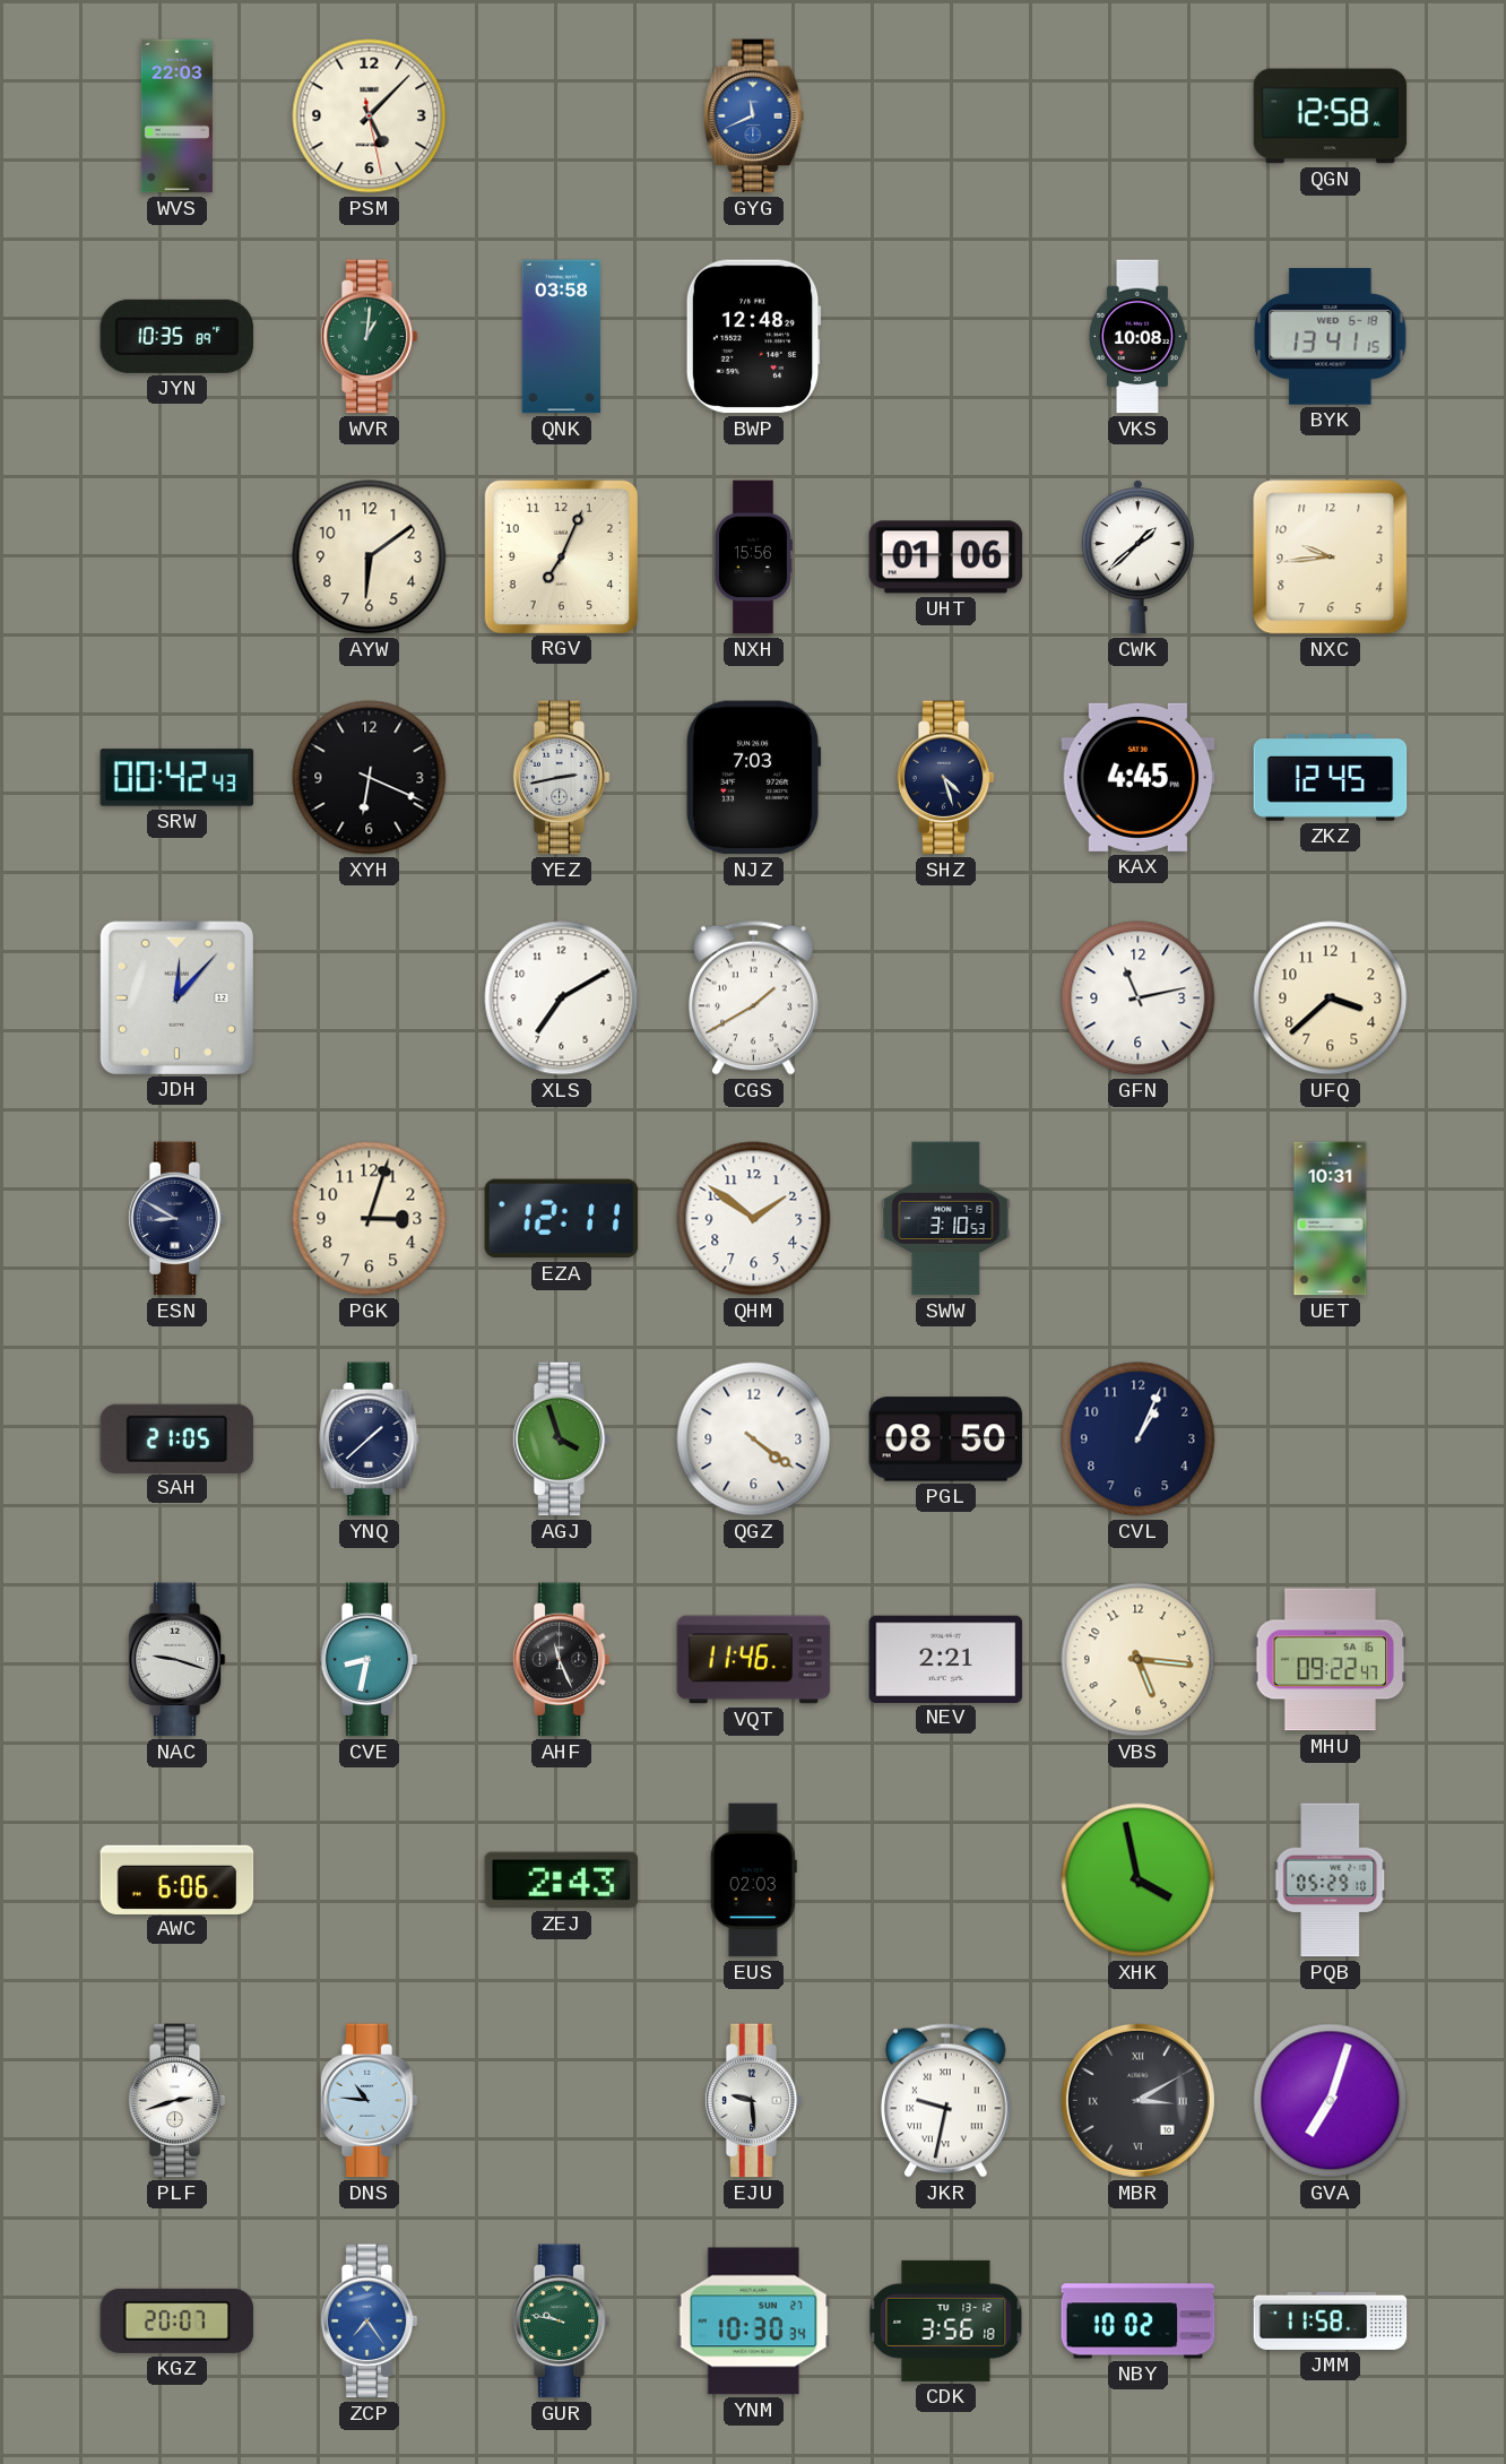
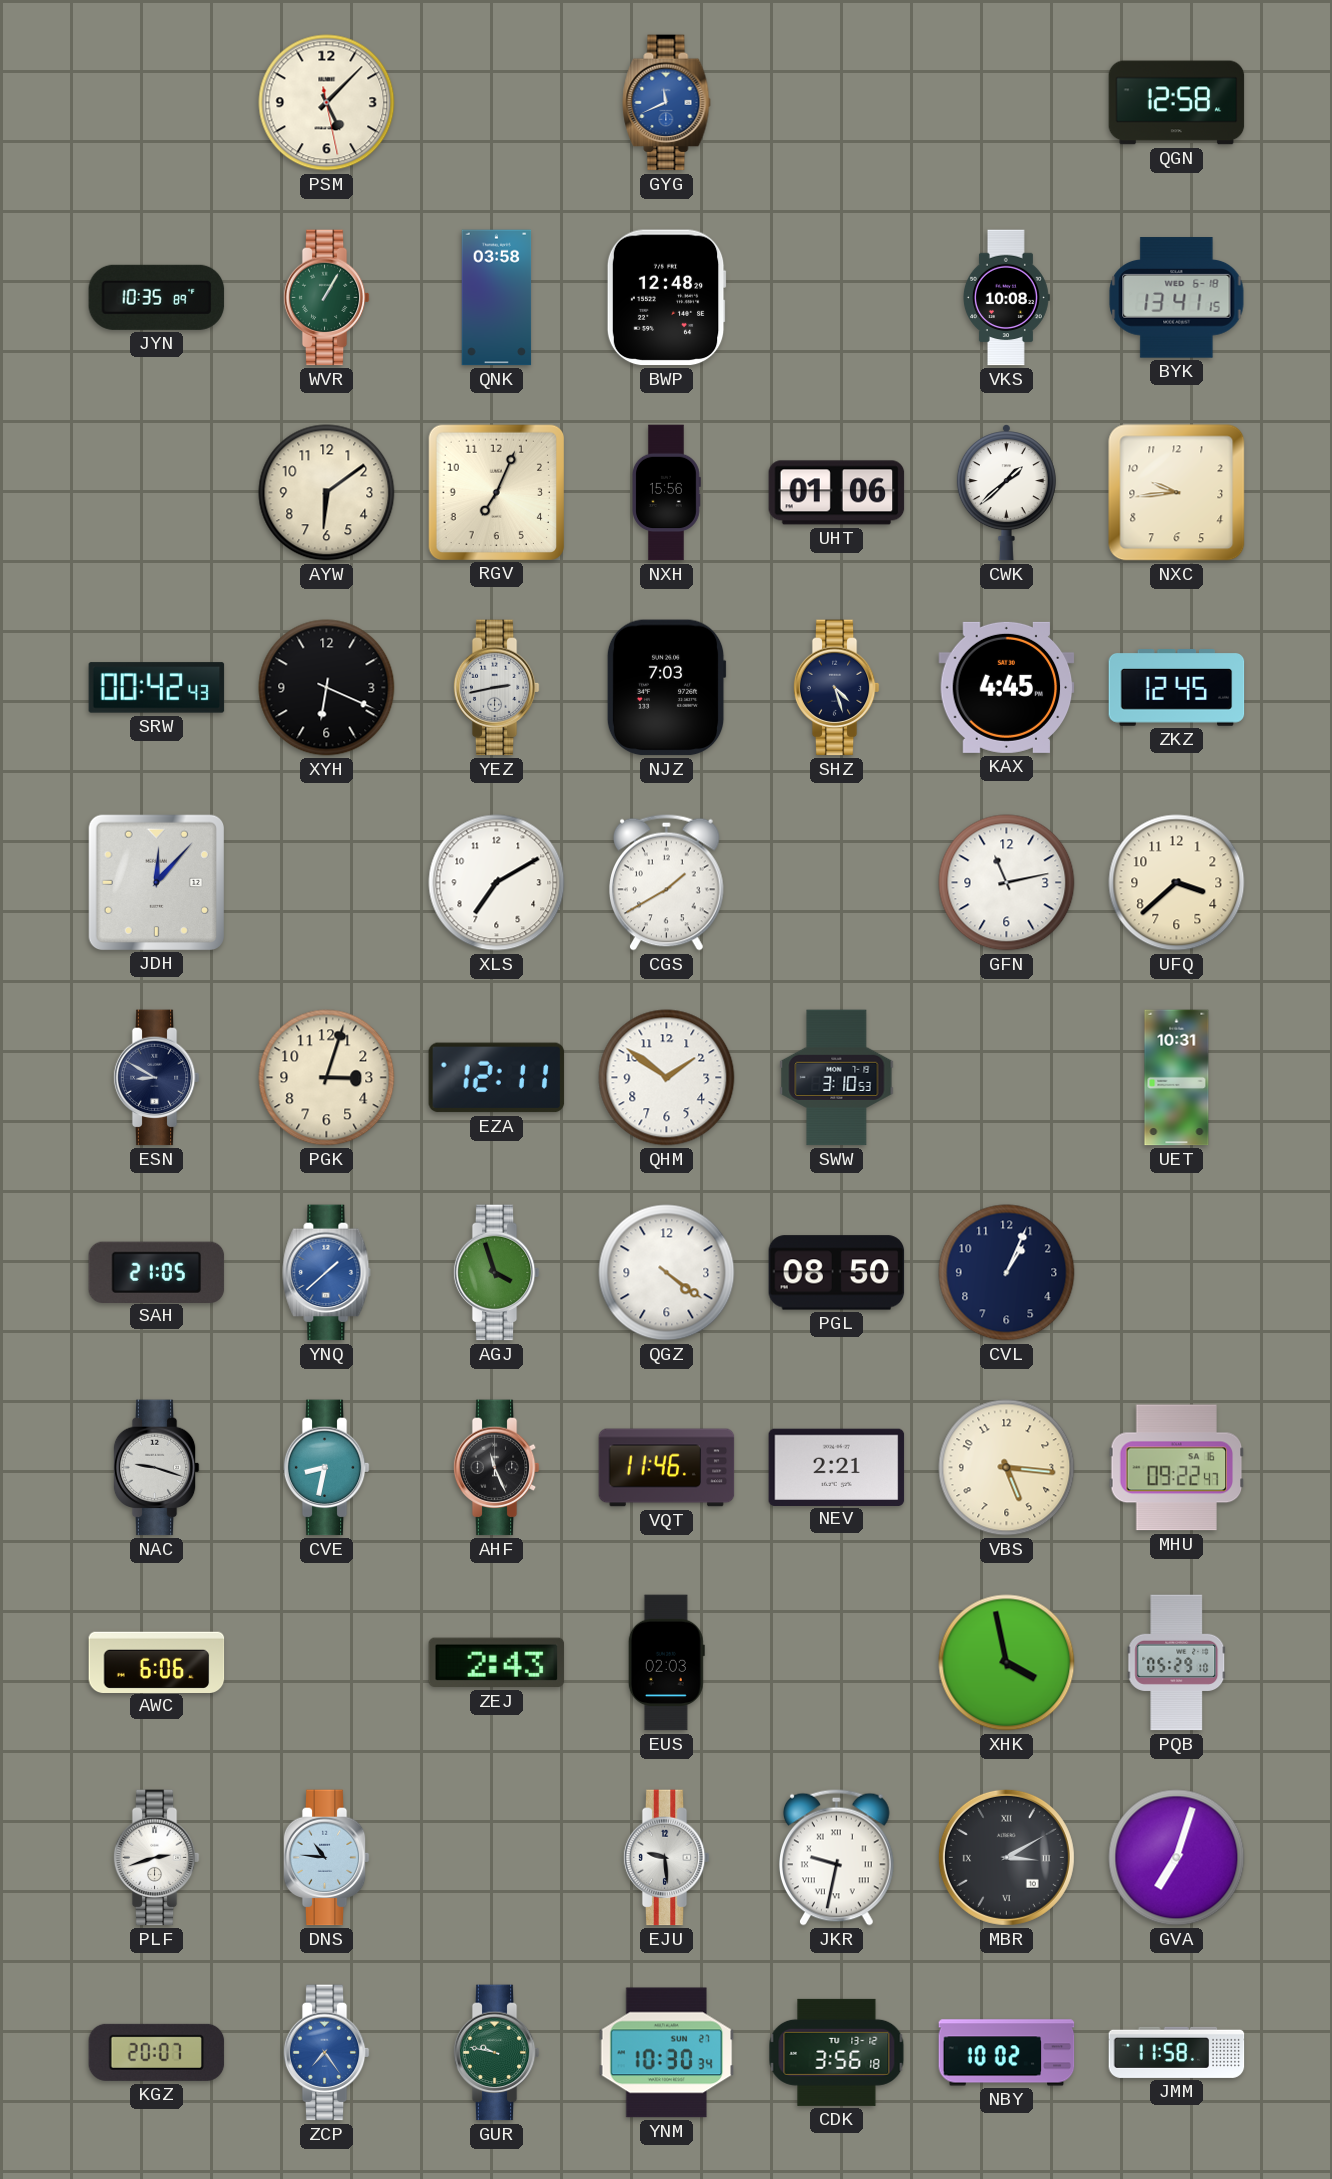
WVS: 22:03 -> none
WVR: 1:01 -> 1:05
YNQ dial: navy -> blue
